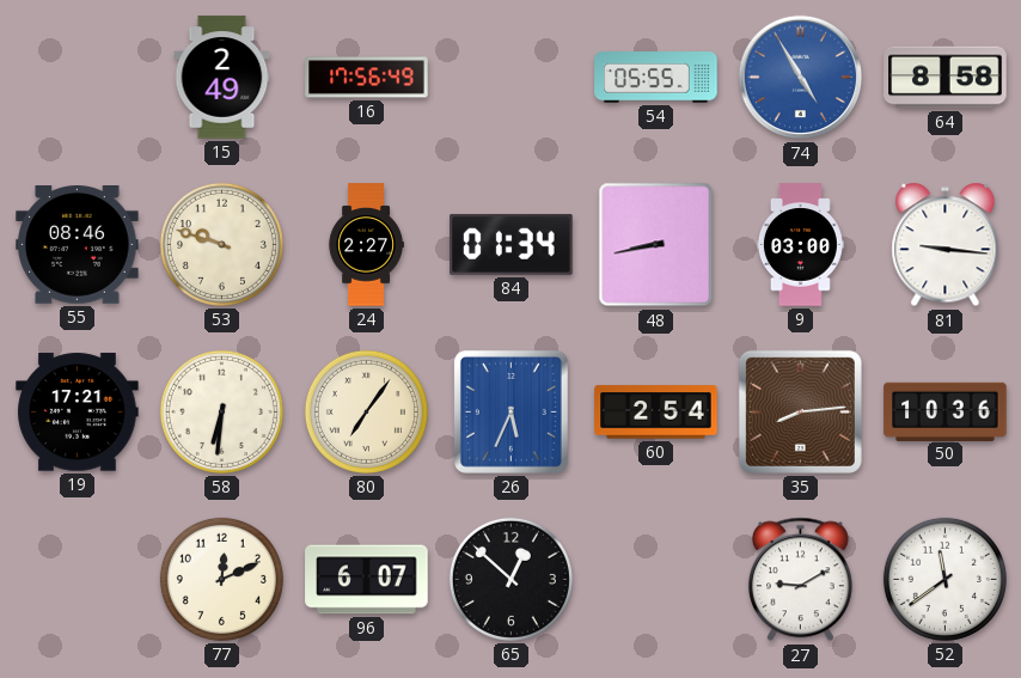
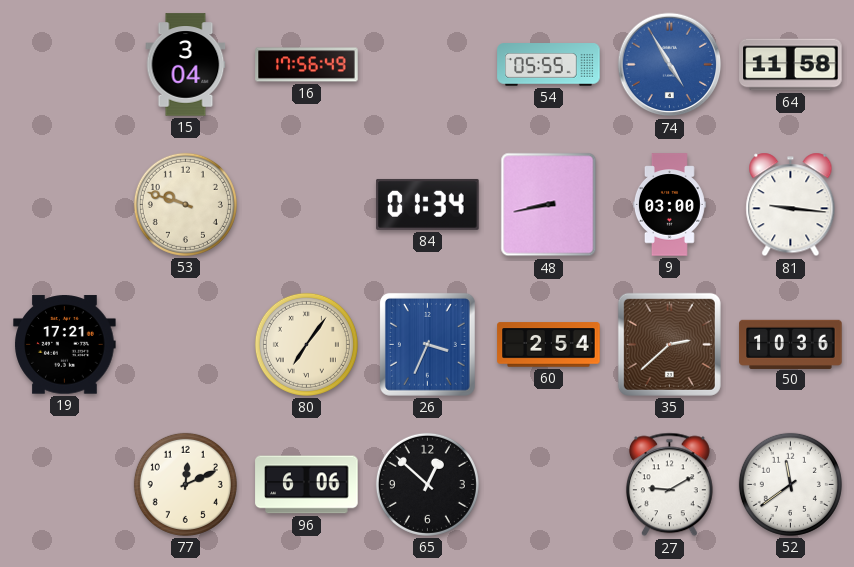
15: 2:49 -> 3:04
64: 8:58 -> 11:58
55: 08:46 -> none
24: 2:27 -> none
58: 6:31 -> none
26: 5:34 -> 3:34
35: 8:14 -> 2:38
96: 6:07 -> 6:06
